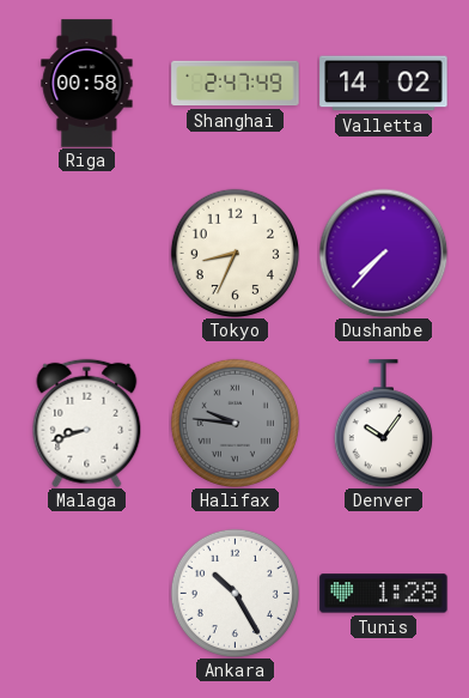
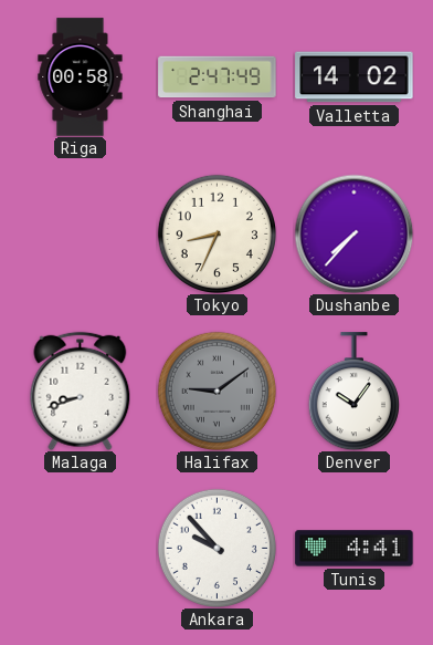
Halifax: 9:46 -> 9:09
Ankara: 10:25 -> 9:53
Tunis: 1:28 -> 4:41
